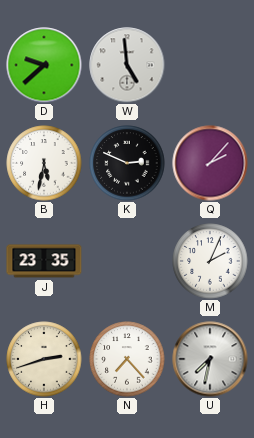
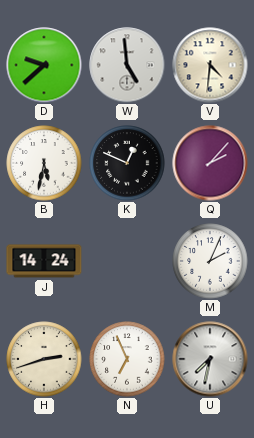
V: none -> 4:31
K: 2:49 -> 12:49
J: 23:35 -> 14:24
N: 7:23 -> 6:56
